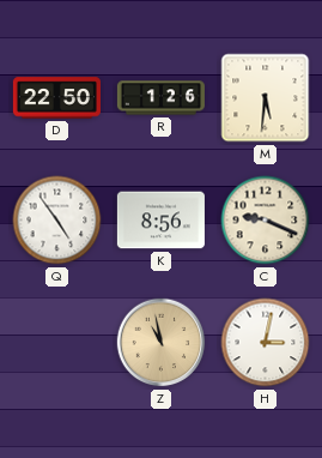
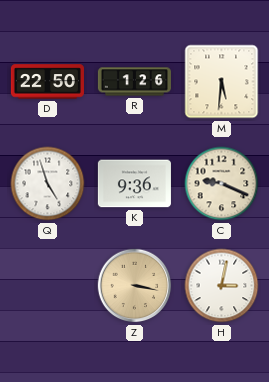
Q: 4:54 -> 4:57
K: 8:56 -> 9:36
Z: 10:58 -> 3:17
